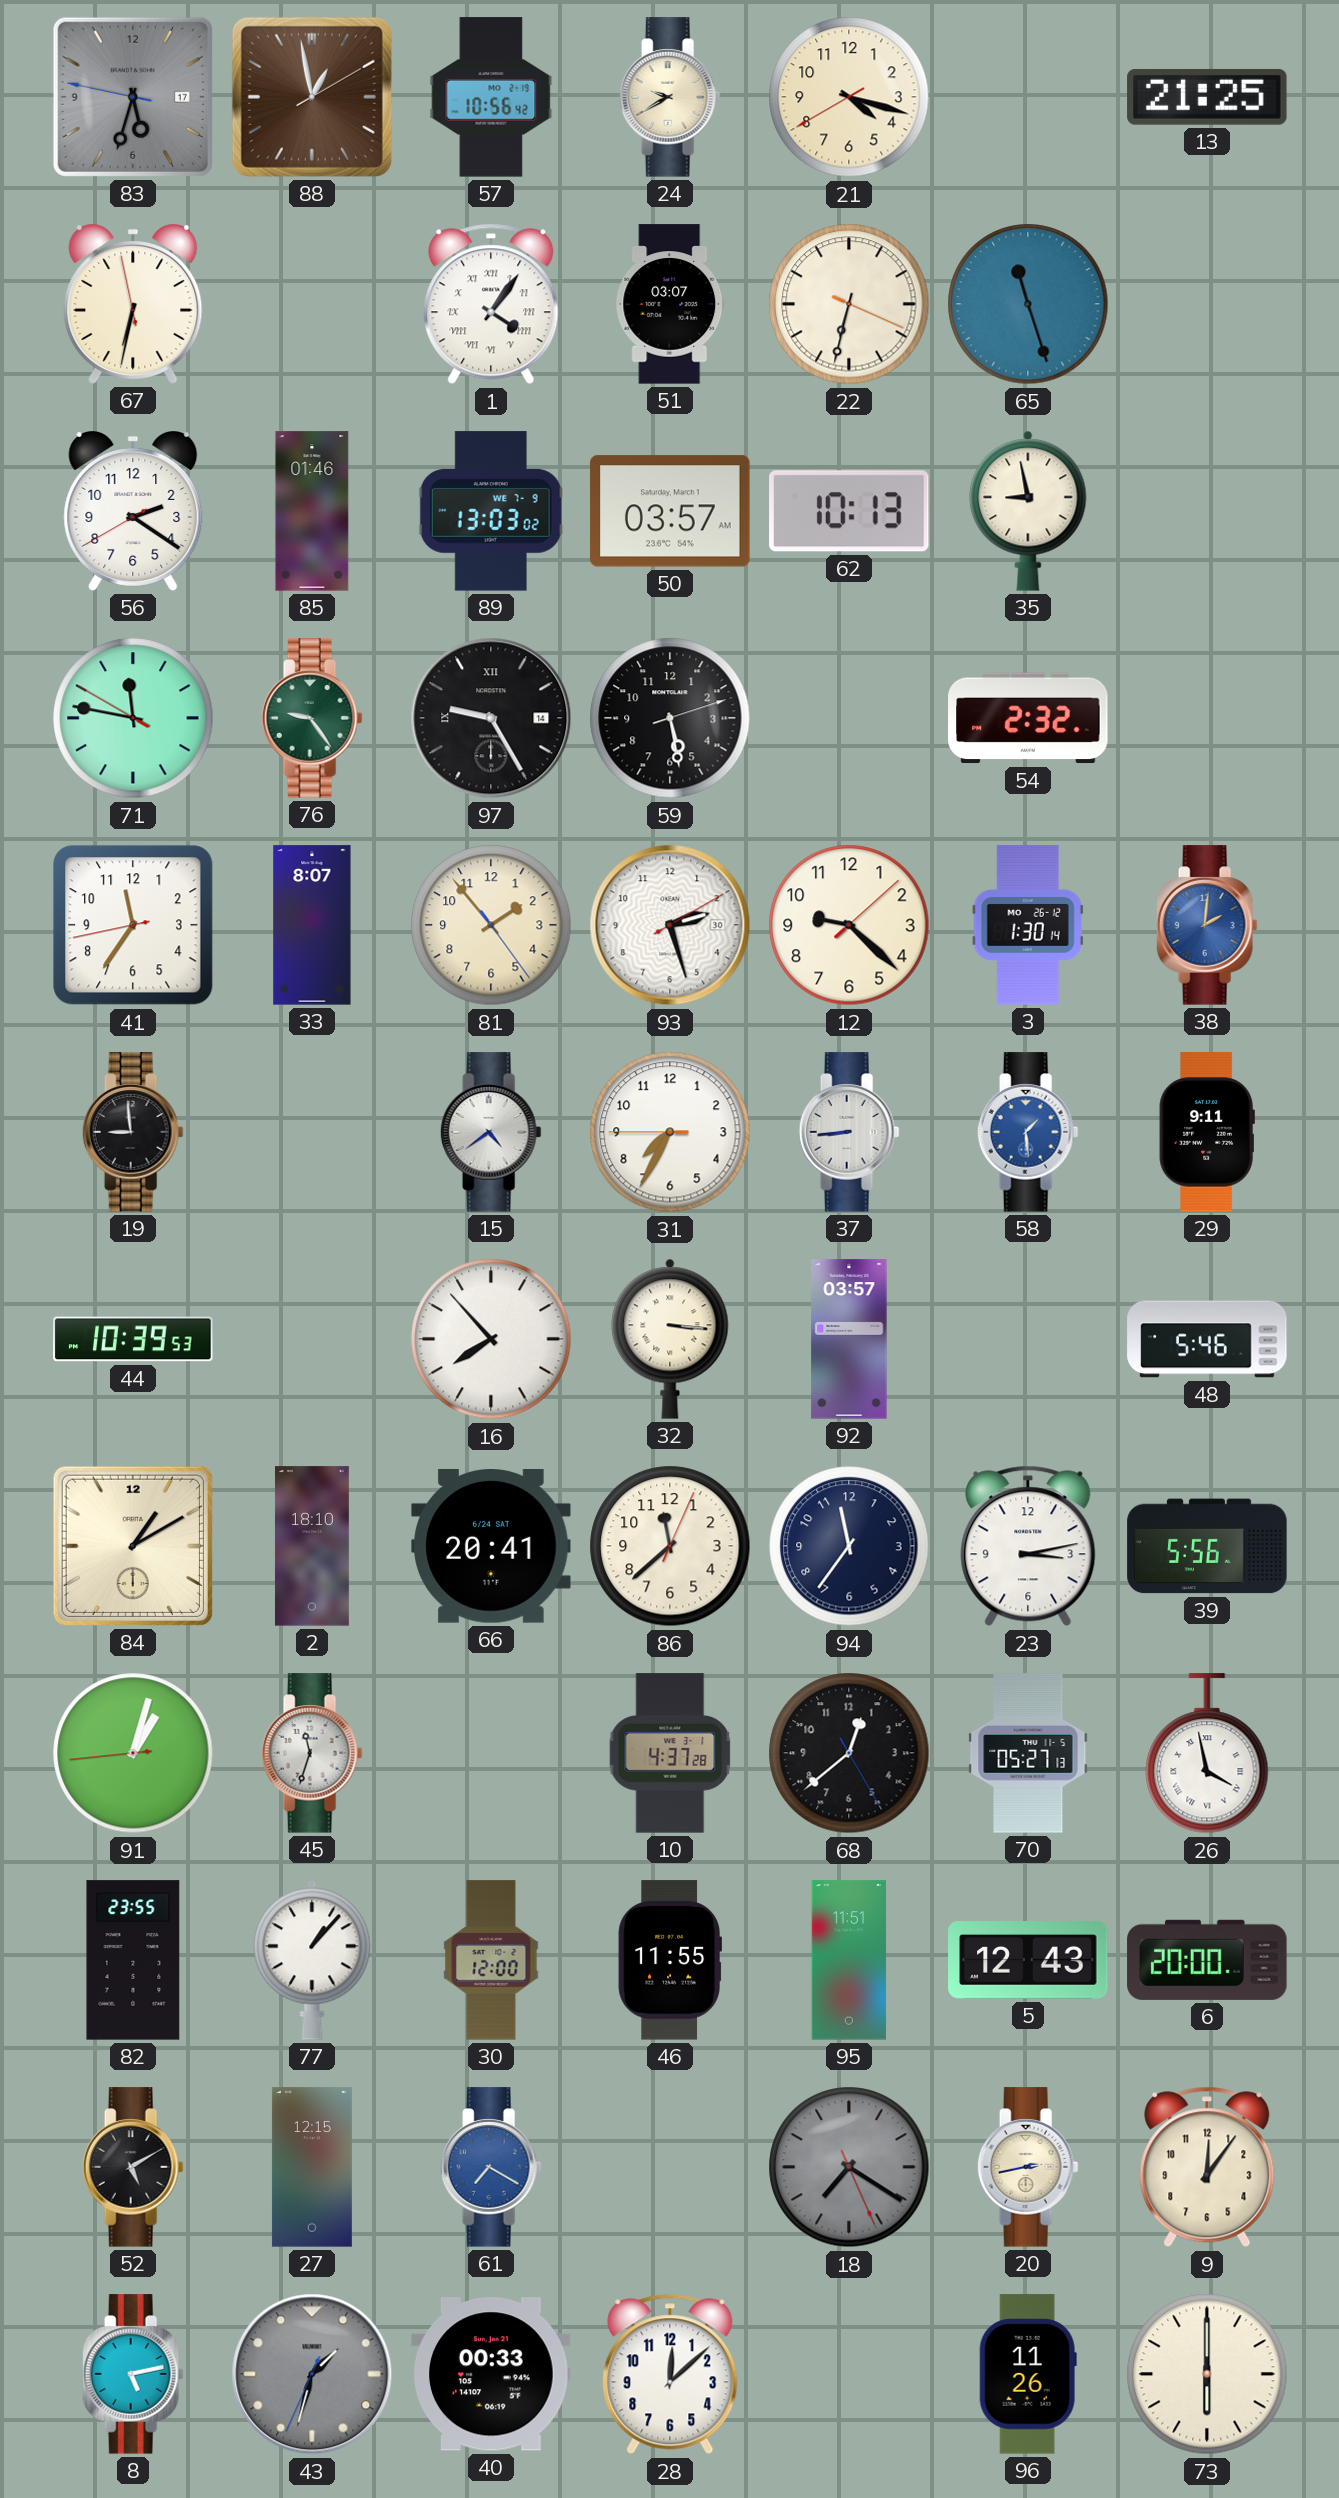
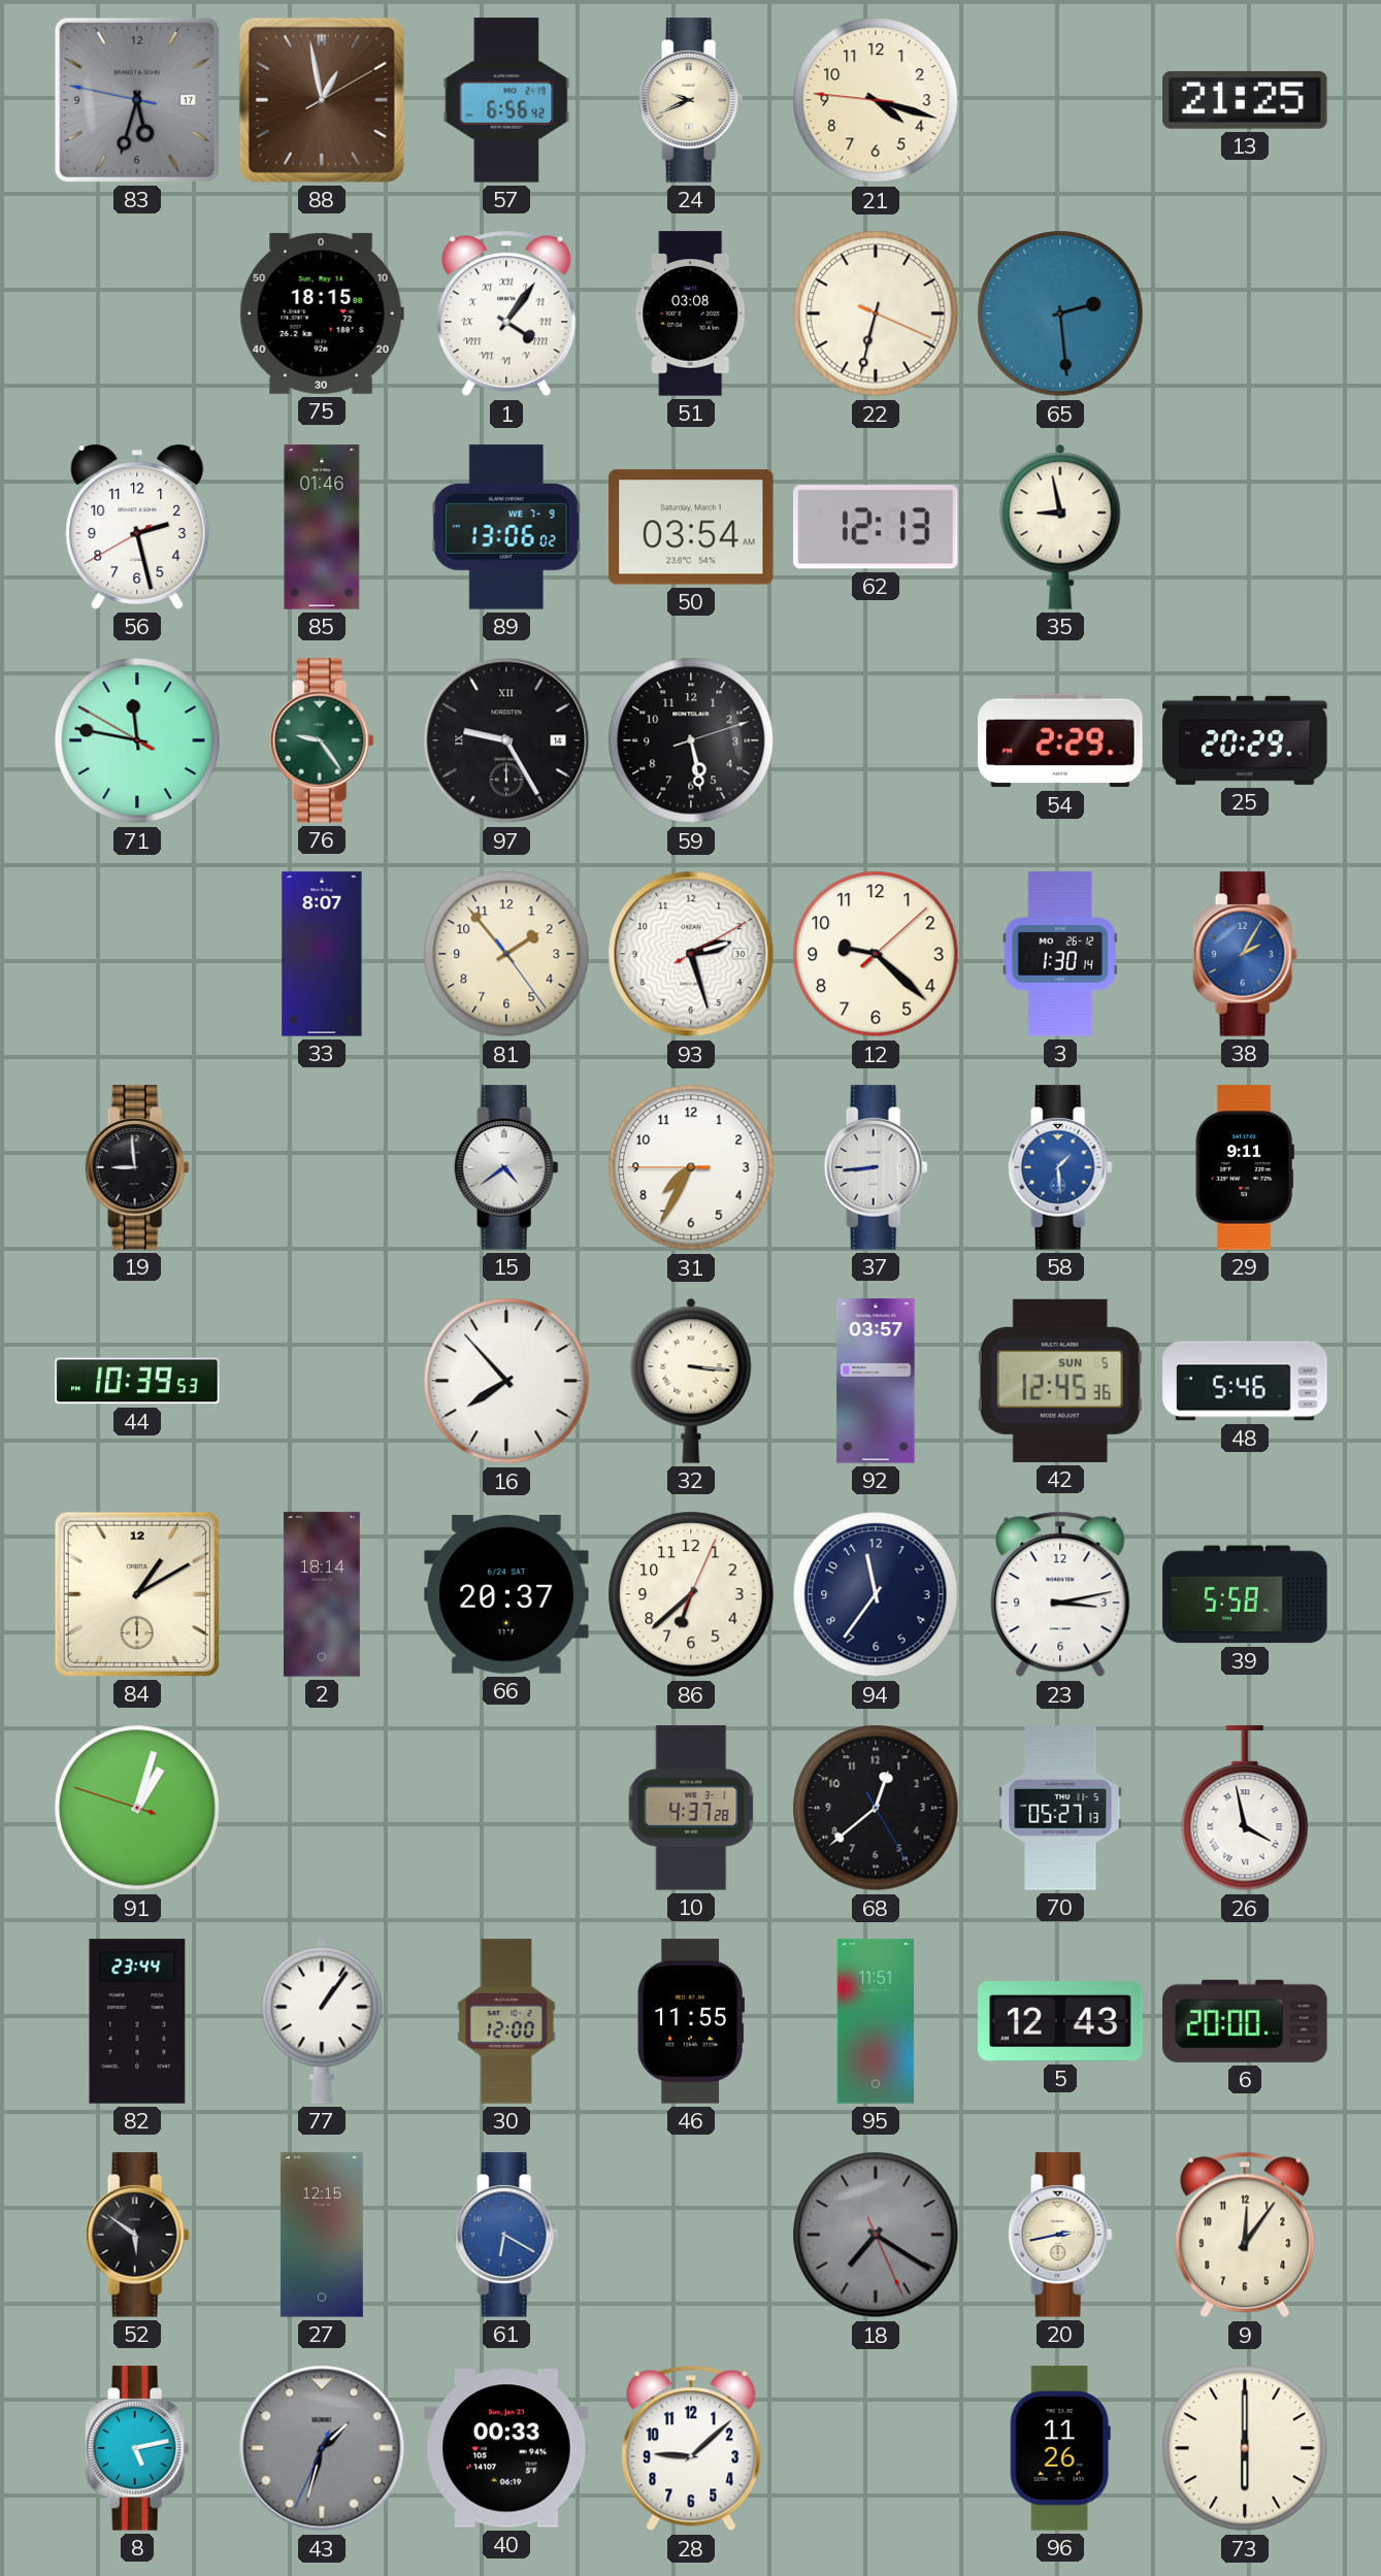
57: 10:56 -> 6:56
24: 9:40 -> 9:41
21: 4:17:40 -> 4:17:46
67: 6:31 -> none
75: none -> 18:15
51: 03:07 -> 03:08
65: 11:27 -> 2:29
56: 2:20 -> 2:27
89: 13:03 -> 13:06
50: 03:57 -> 03:54
62: 10:13 -> 12:13
54: 2:32 -> 2:29
25: none -> 20:29
41: 11:35 -> none
38: 2:01 -> 2:05
42: none -> 12:45
2: 18:10 -> 18:14
66: 20:41 -> 20:37
86: 11:38 -> 6:38
39: 5:56 -> 5:58
91: 1:02:44 -> 1:02:48
45: 11:33 -> none
82: 23:55 -> 23:44
77: 1:07 -> 1:06
52: 5:10 -> 5:51
61: 7:20 -> 6:20
28: 12:08 -> 9:08
